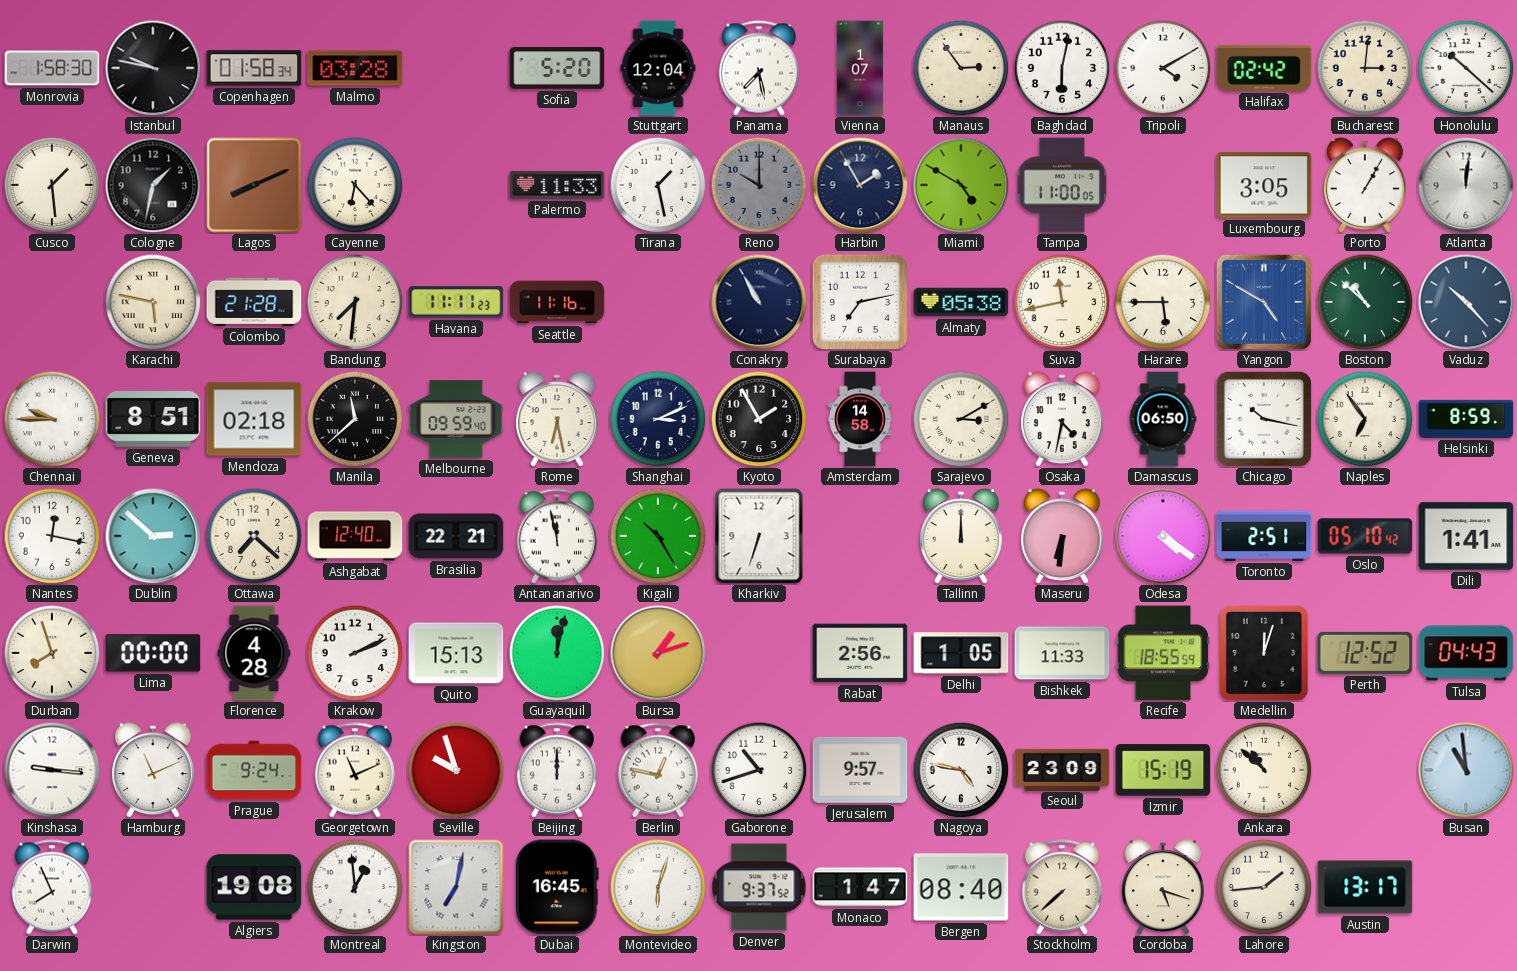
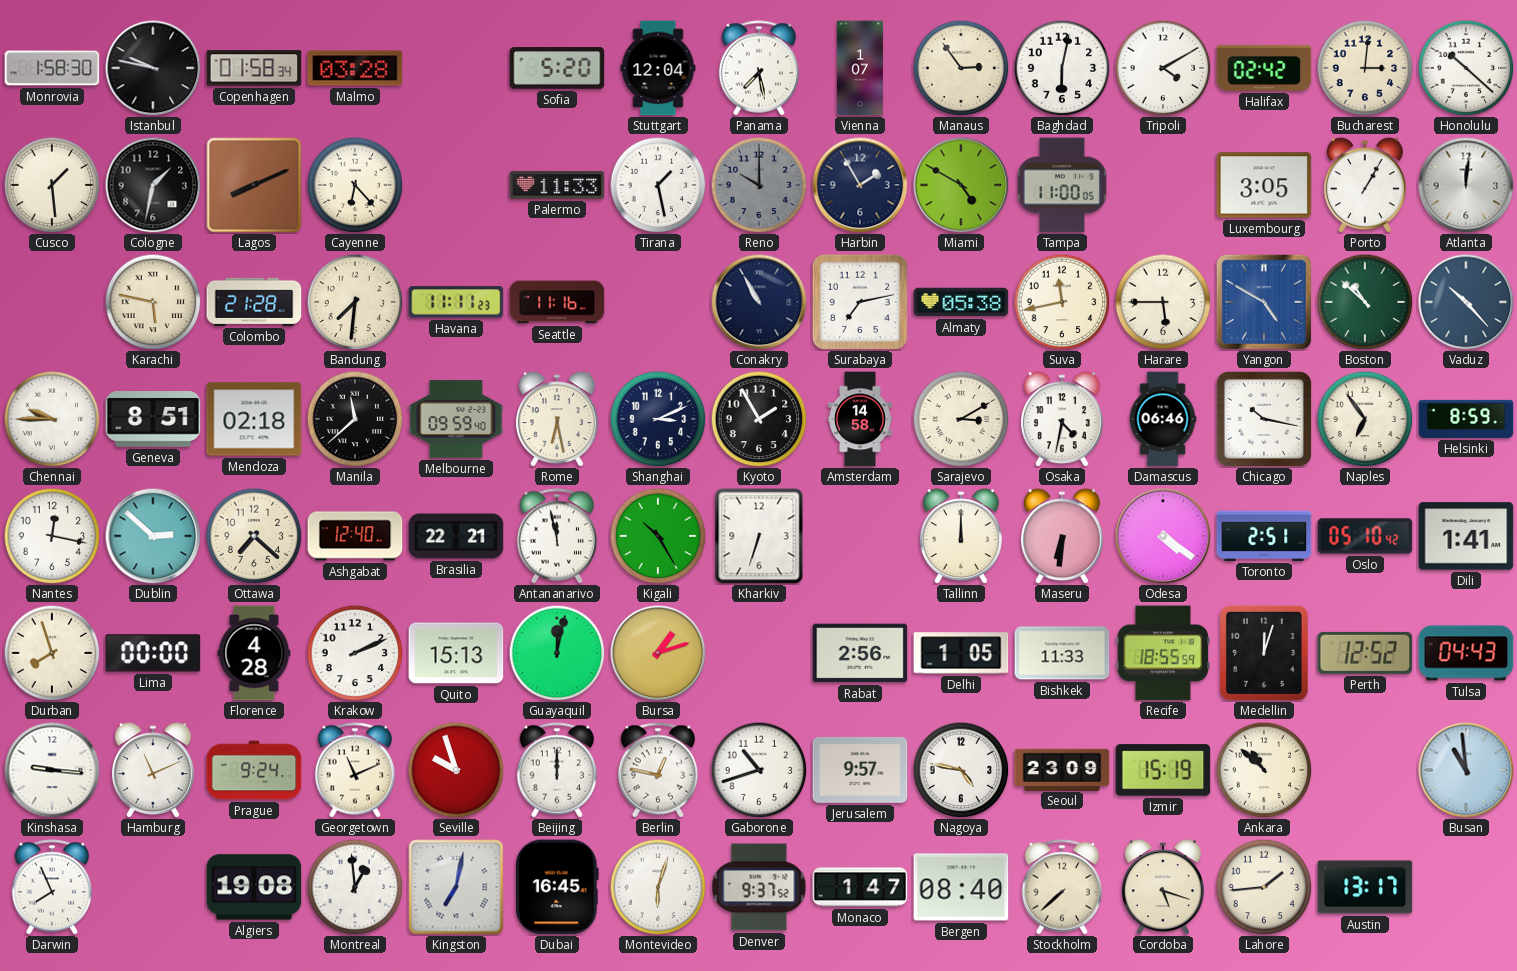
Damascus: 06:50 -> 06:46
